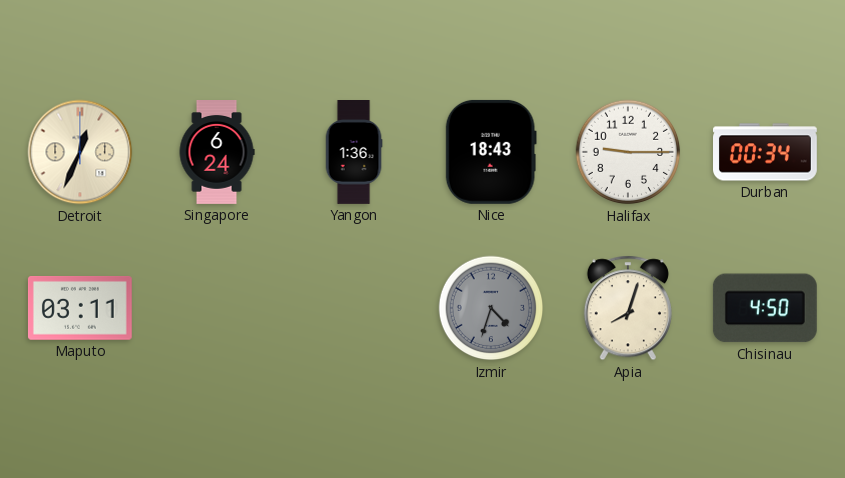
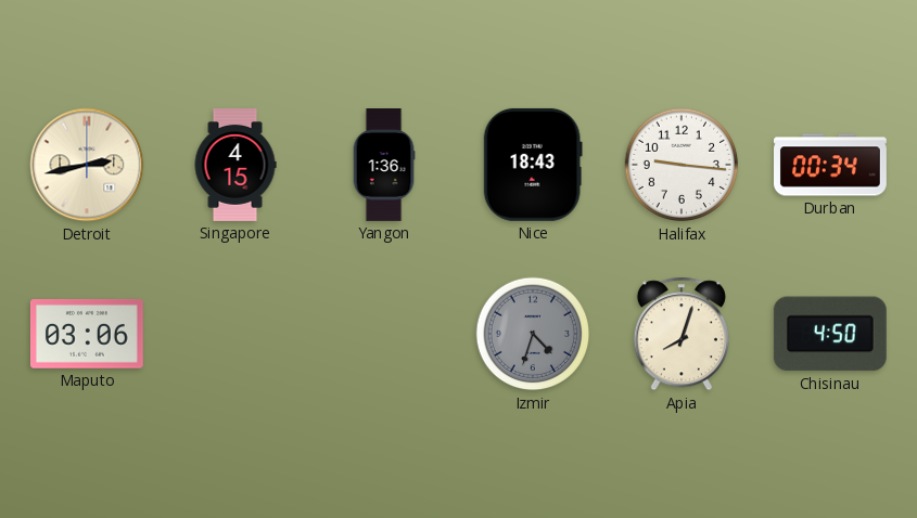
Detroit: 12:34 -> 2:43
Singapore: 6:24 -> 4:15
Halifax: 9:15 -> 9:16
Maputo: 03:11 -> 03:06
